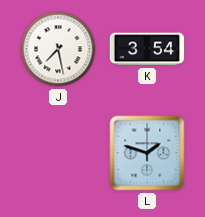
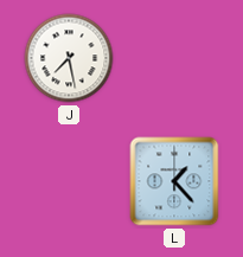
K: 3:54 -> none
L: 1:48 -> 1:23
